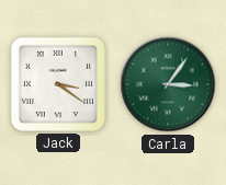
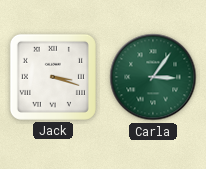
Jack: 3:21 -> 3:18
